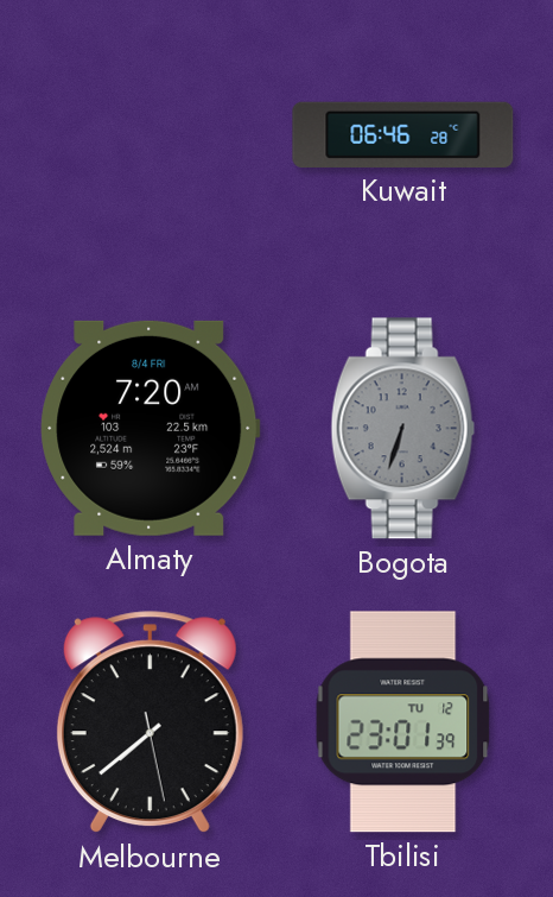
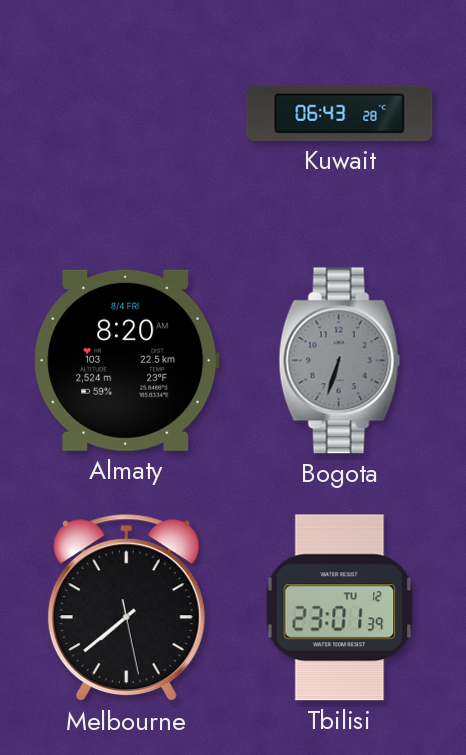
Kuwait: 06:46 -> 06:43
Almaty: 7:20 -> 8:20
